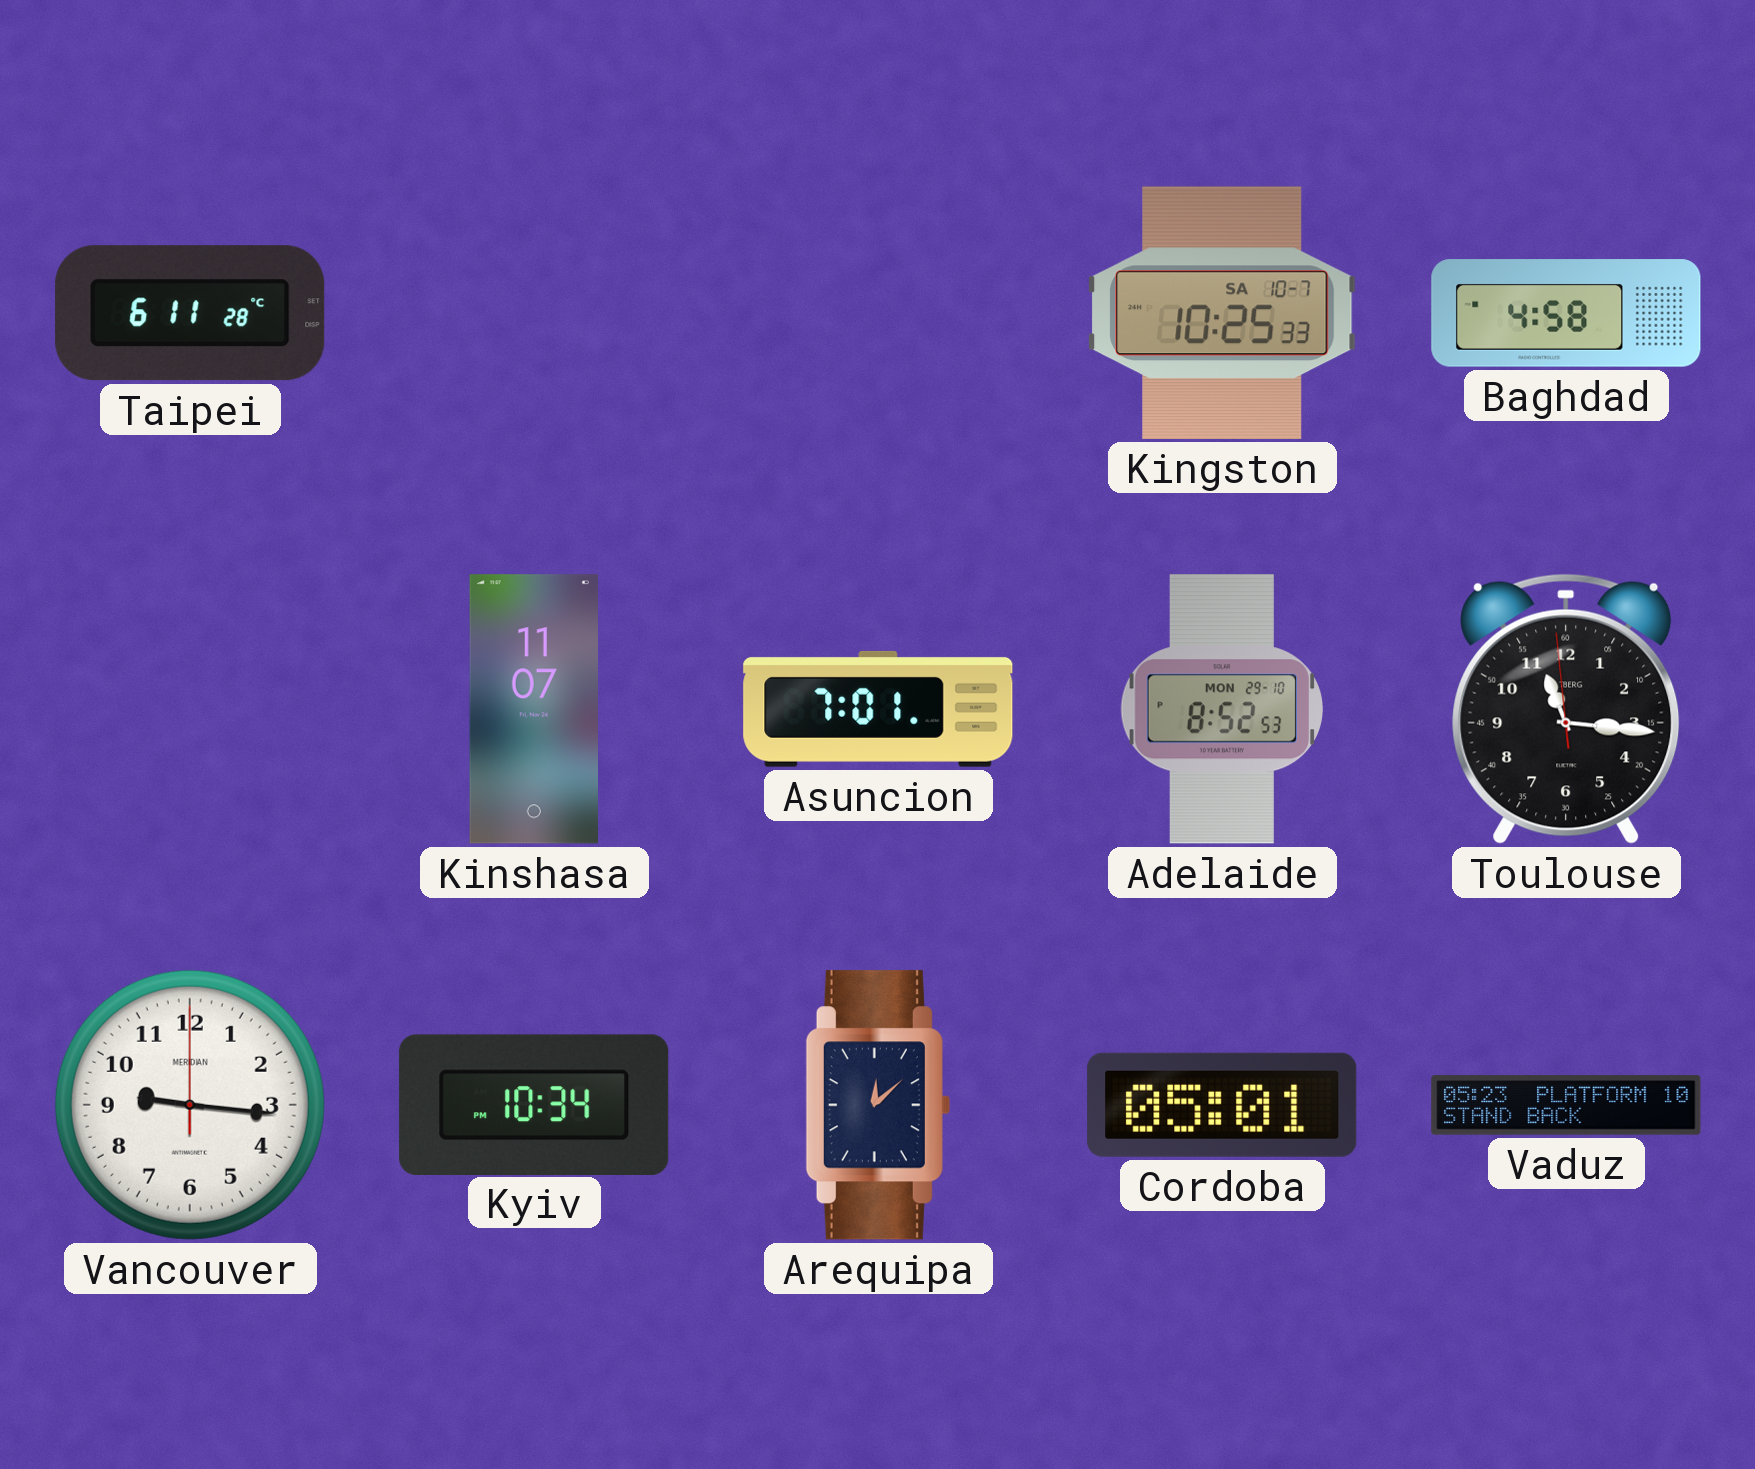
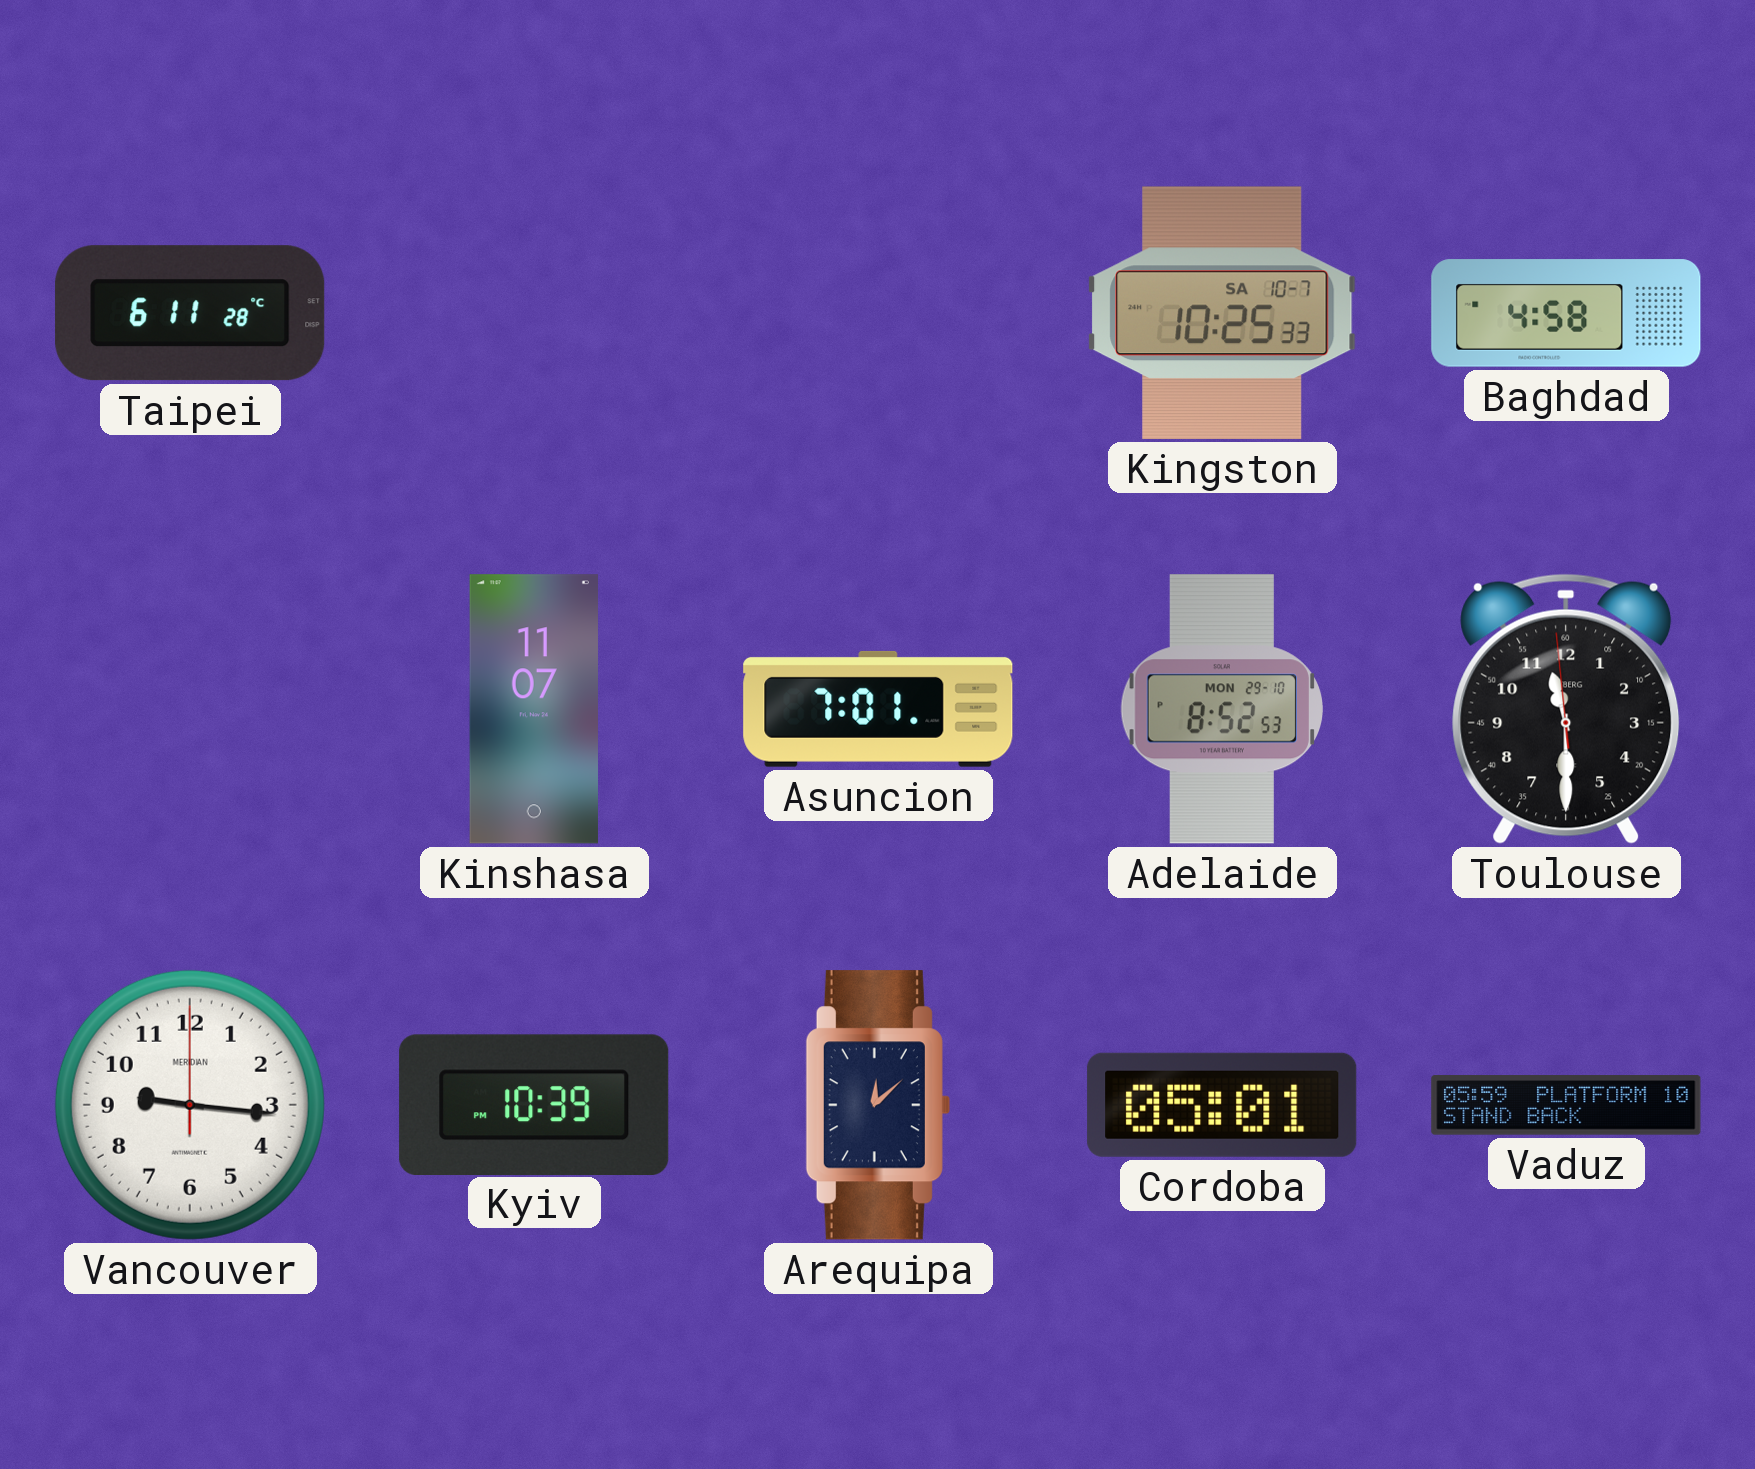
Toulouse: 11:15 -> 11:29
Kyiv: 10:34 -> 10:39
Vaduz: 05:23 -> 05:59
